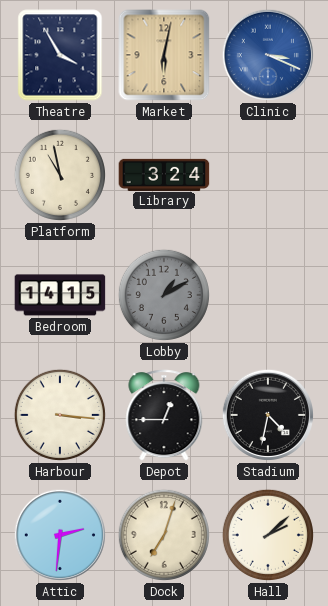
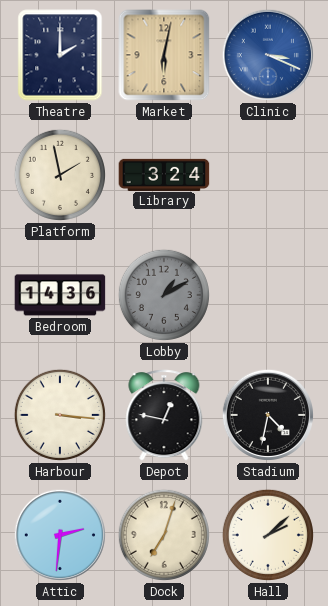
Theatre: 3:55 -> 2:00
Platform: 10:58 -> 1:58
Bedroom: 14:15 -> 14:36
Depot: 12:45 -> 12:47
